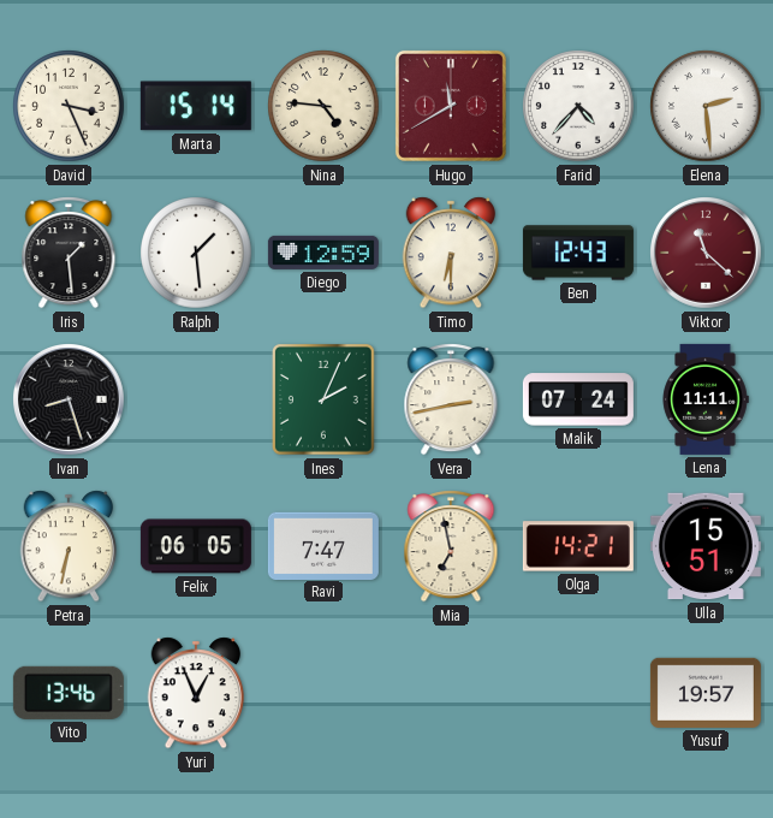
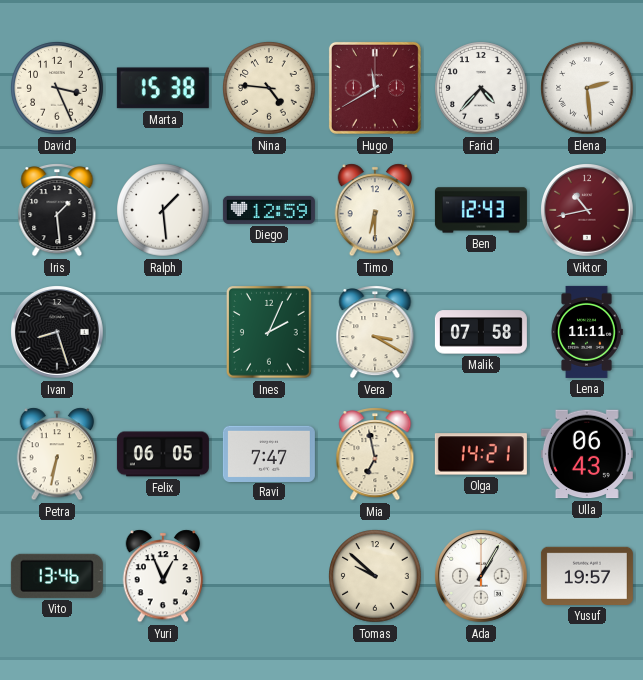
Marta: 15:14 -> 15:38
Viktor: 11:22 -> 10:43
Vera: 2:43 -> 3:20
Malik: 07:24 -> 07:58
Ulla: 15:51 -> 06:43
Tomas: none -> 9:52
Ada: none -> 1:05
